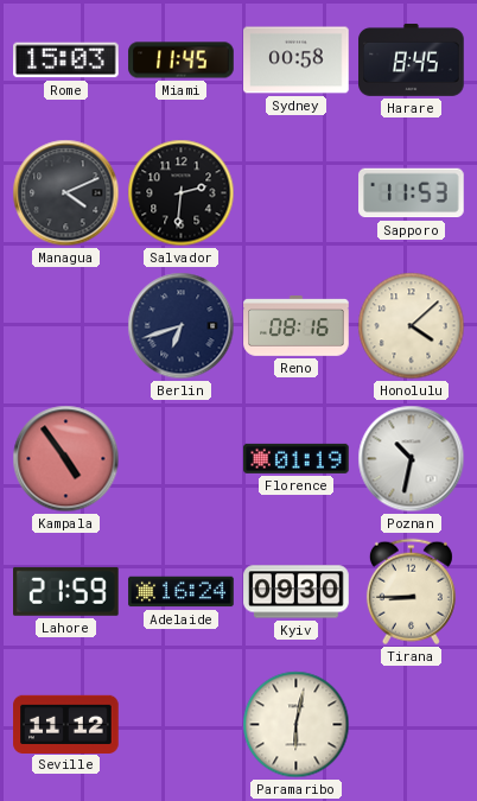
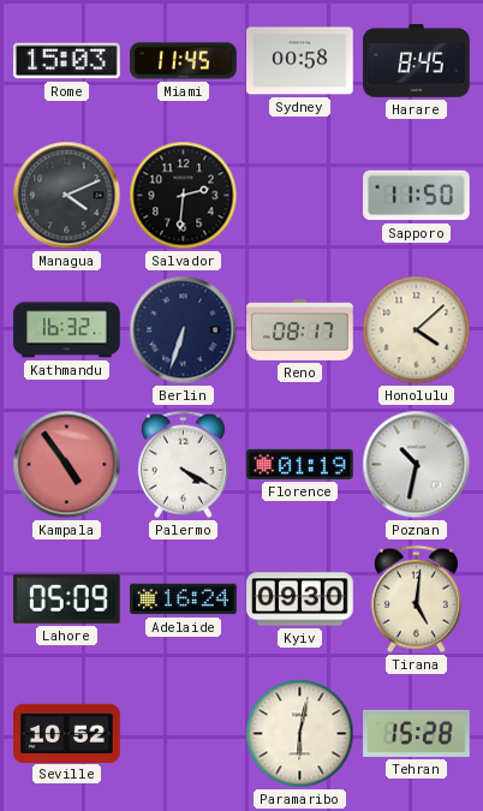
Sapporo: 11:53 -> 11:50
Kathmandu: none -> 16:32
Berlin: 6:42 -> 6:33
Reno: 08:16 -> 08:17
Palermo: none -> 4:20
Lahore: 21:59 -> 05:09
Tirana: 8:45 -> 5:01
Seville: 11:12 -> 10:52
Tehran: none -> 15:28
